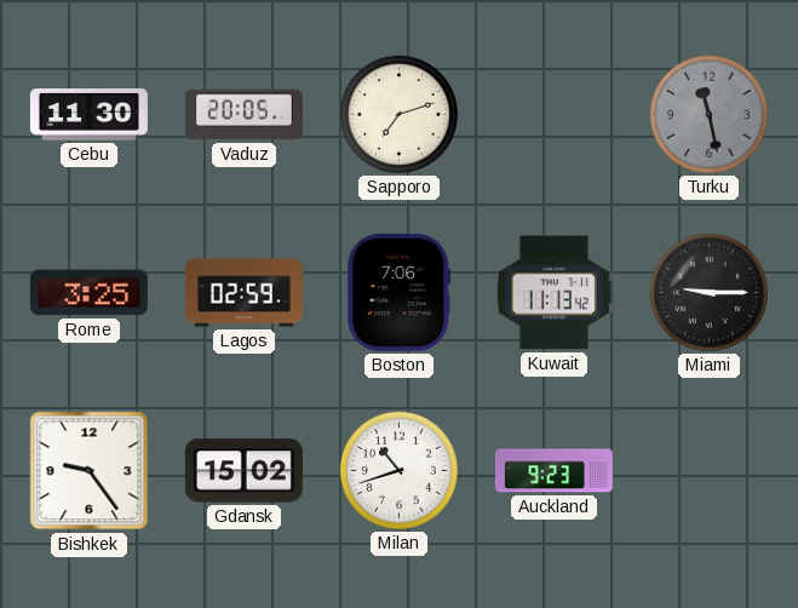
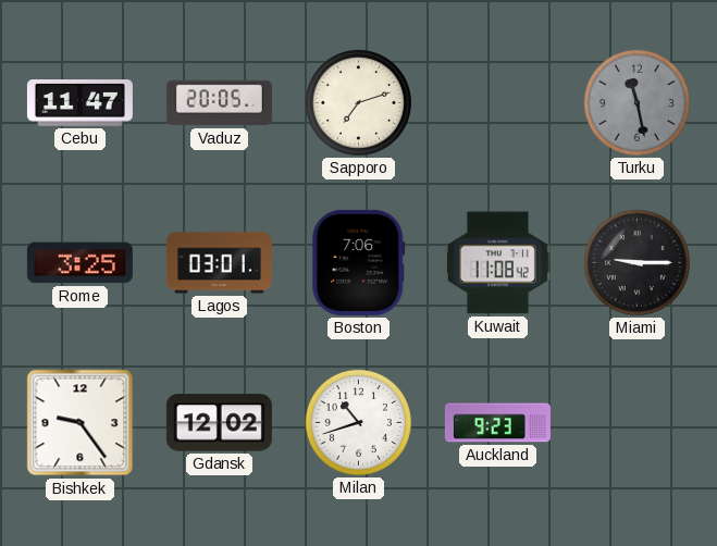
Cebu: 11:30 -> 11:47
Lagos: 02:59 -> 03:01
Kuwait: 11:13 -> 11:08
Gdansk: 15:02 -> 12:02
